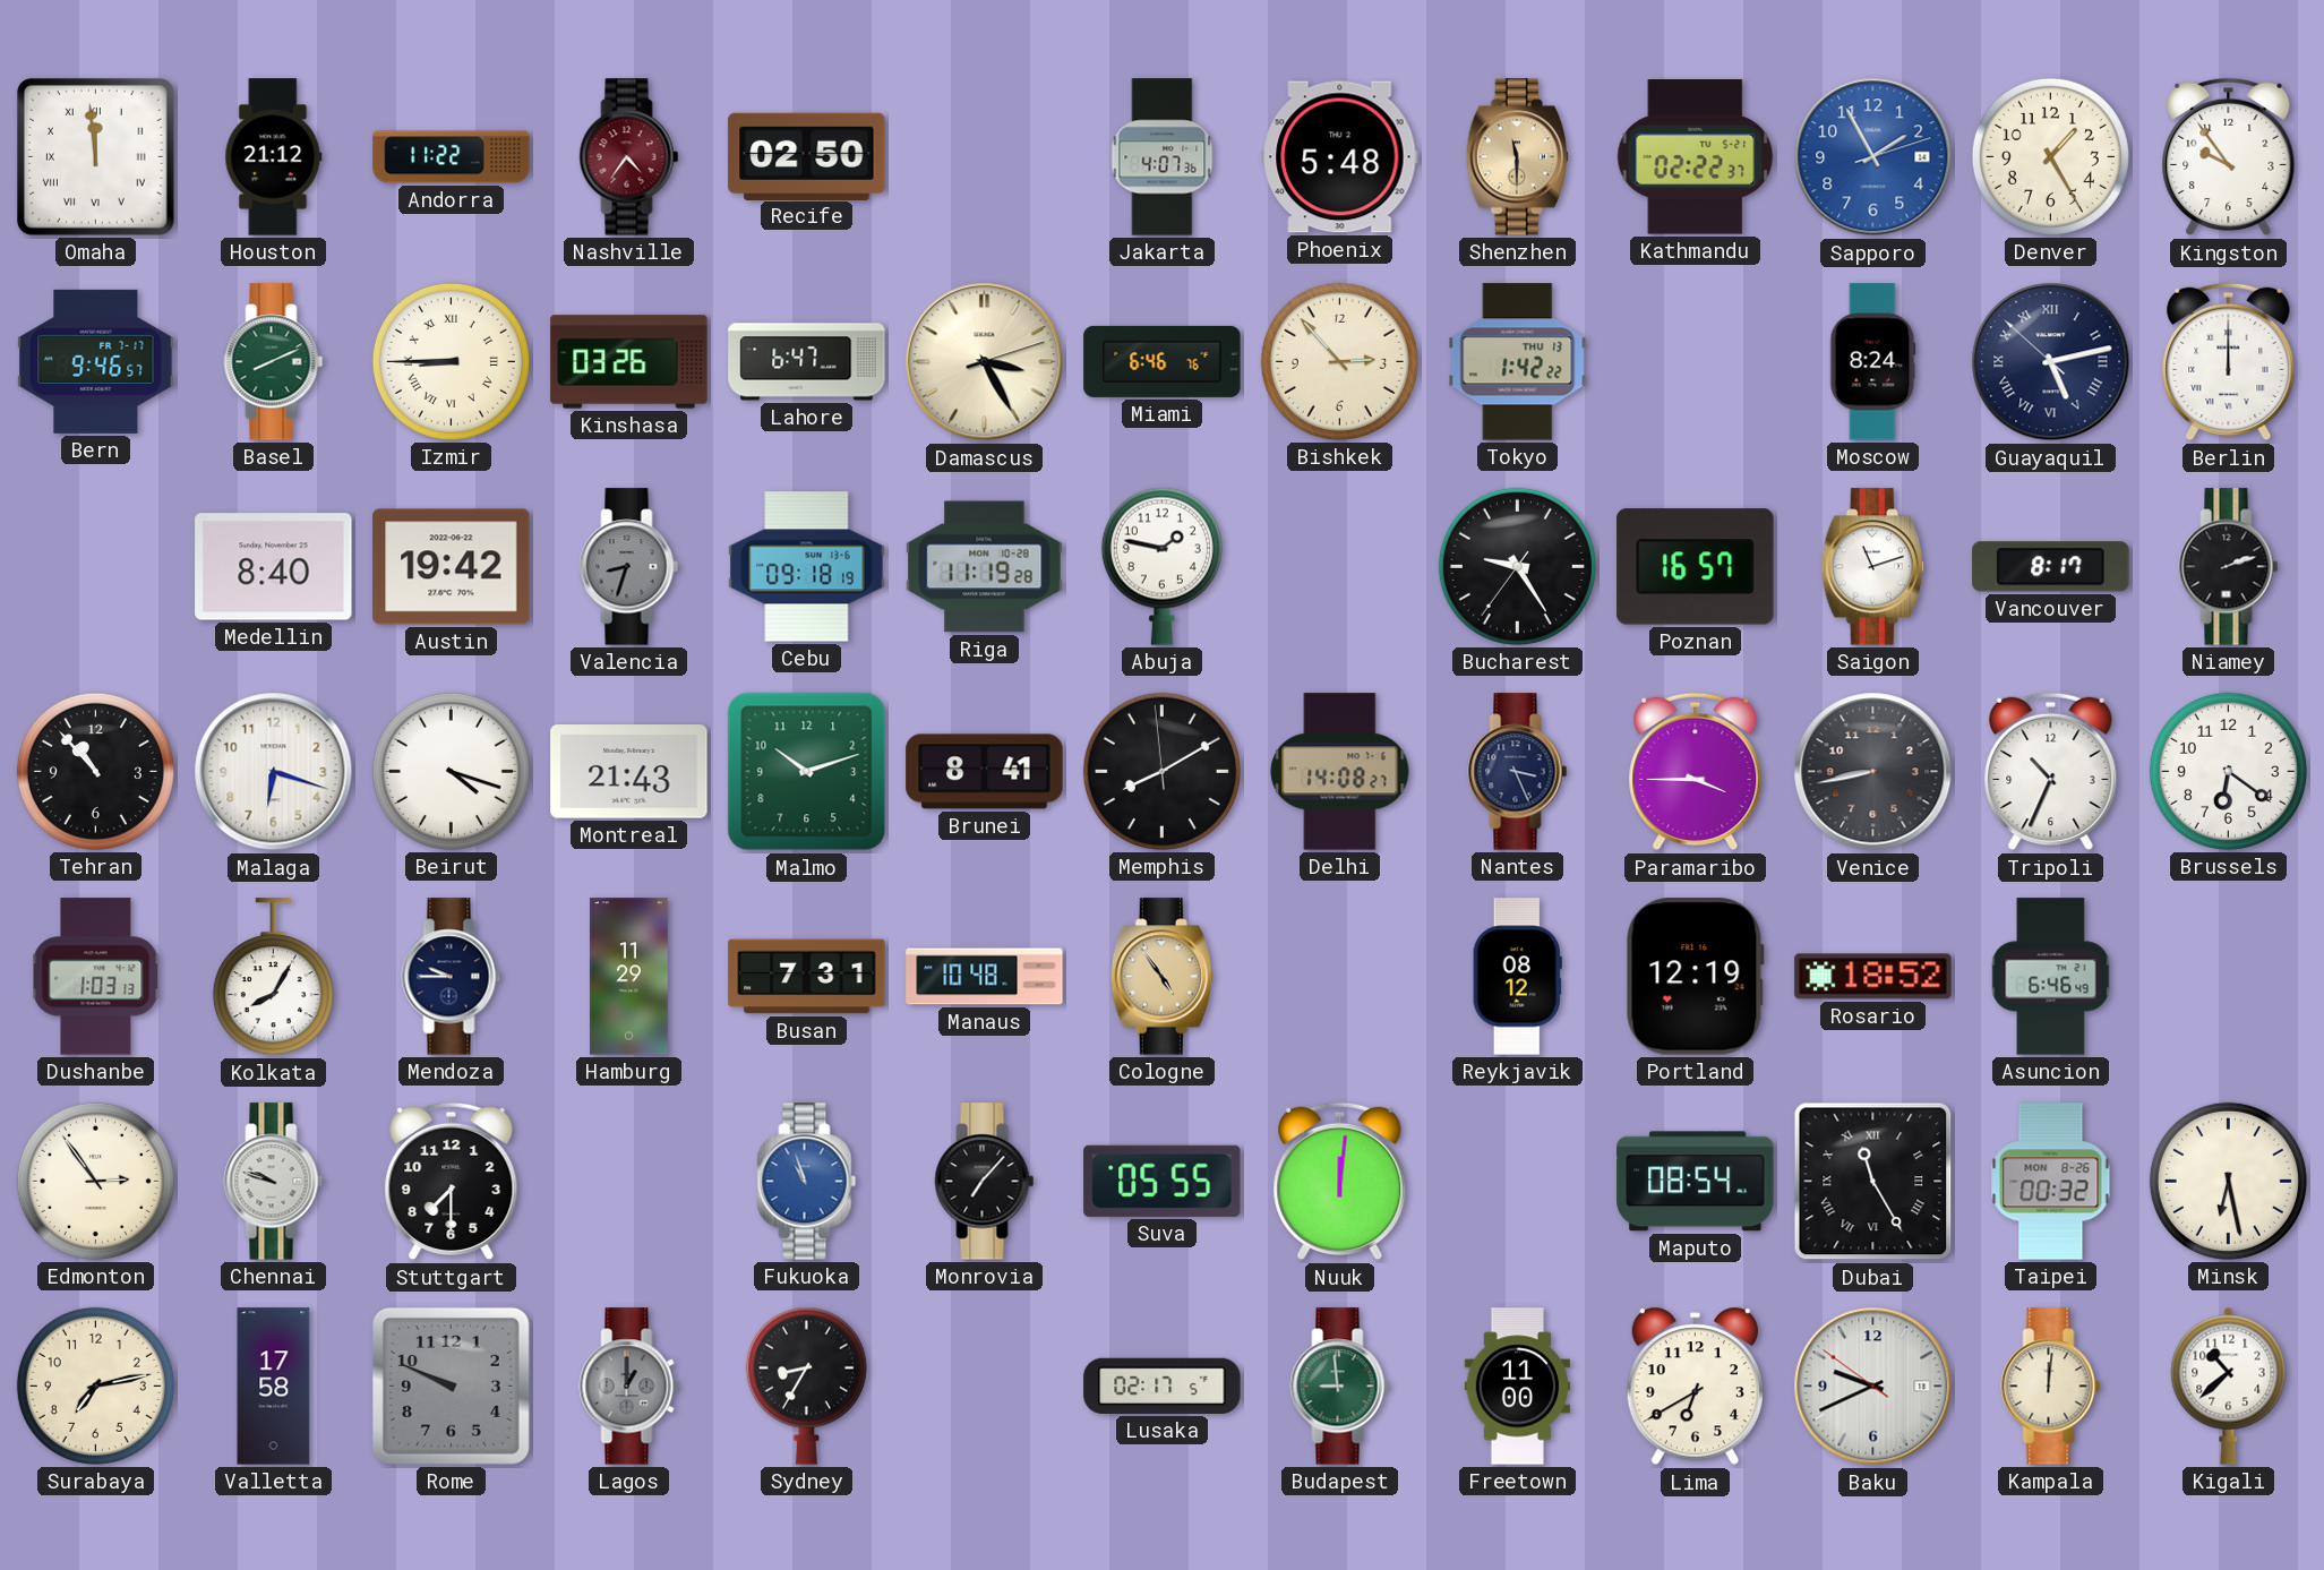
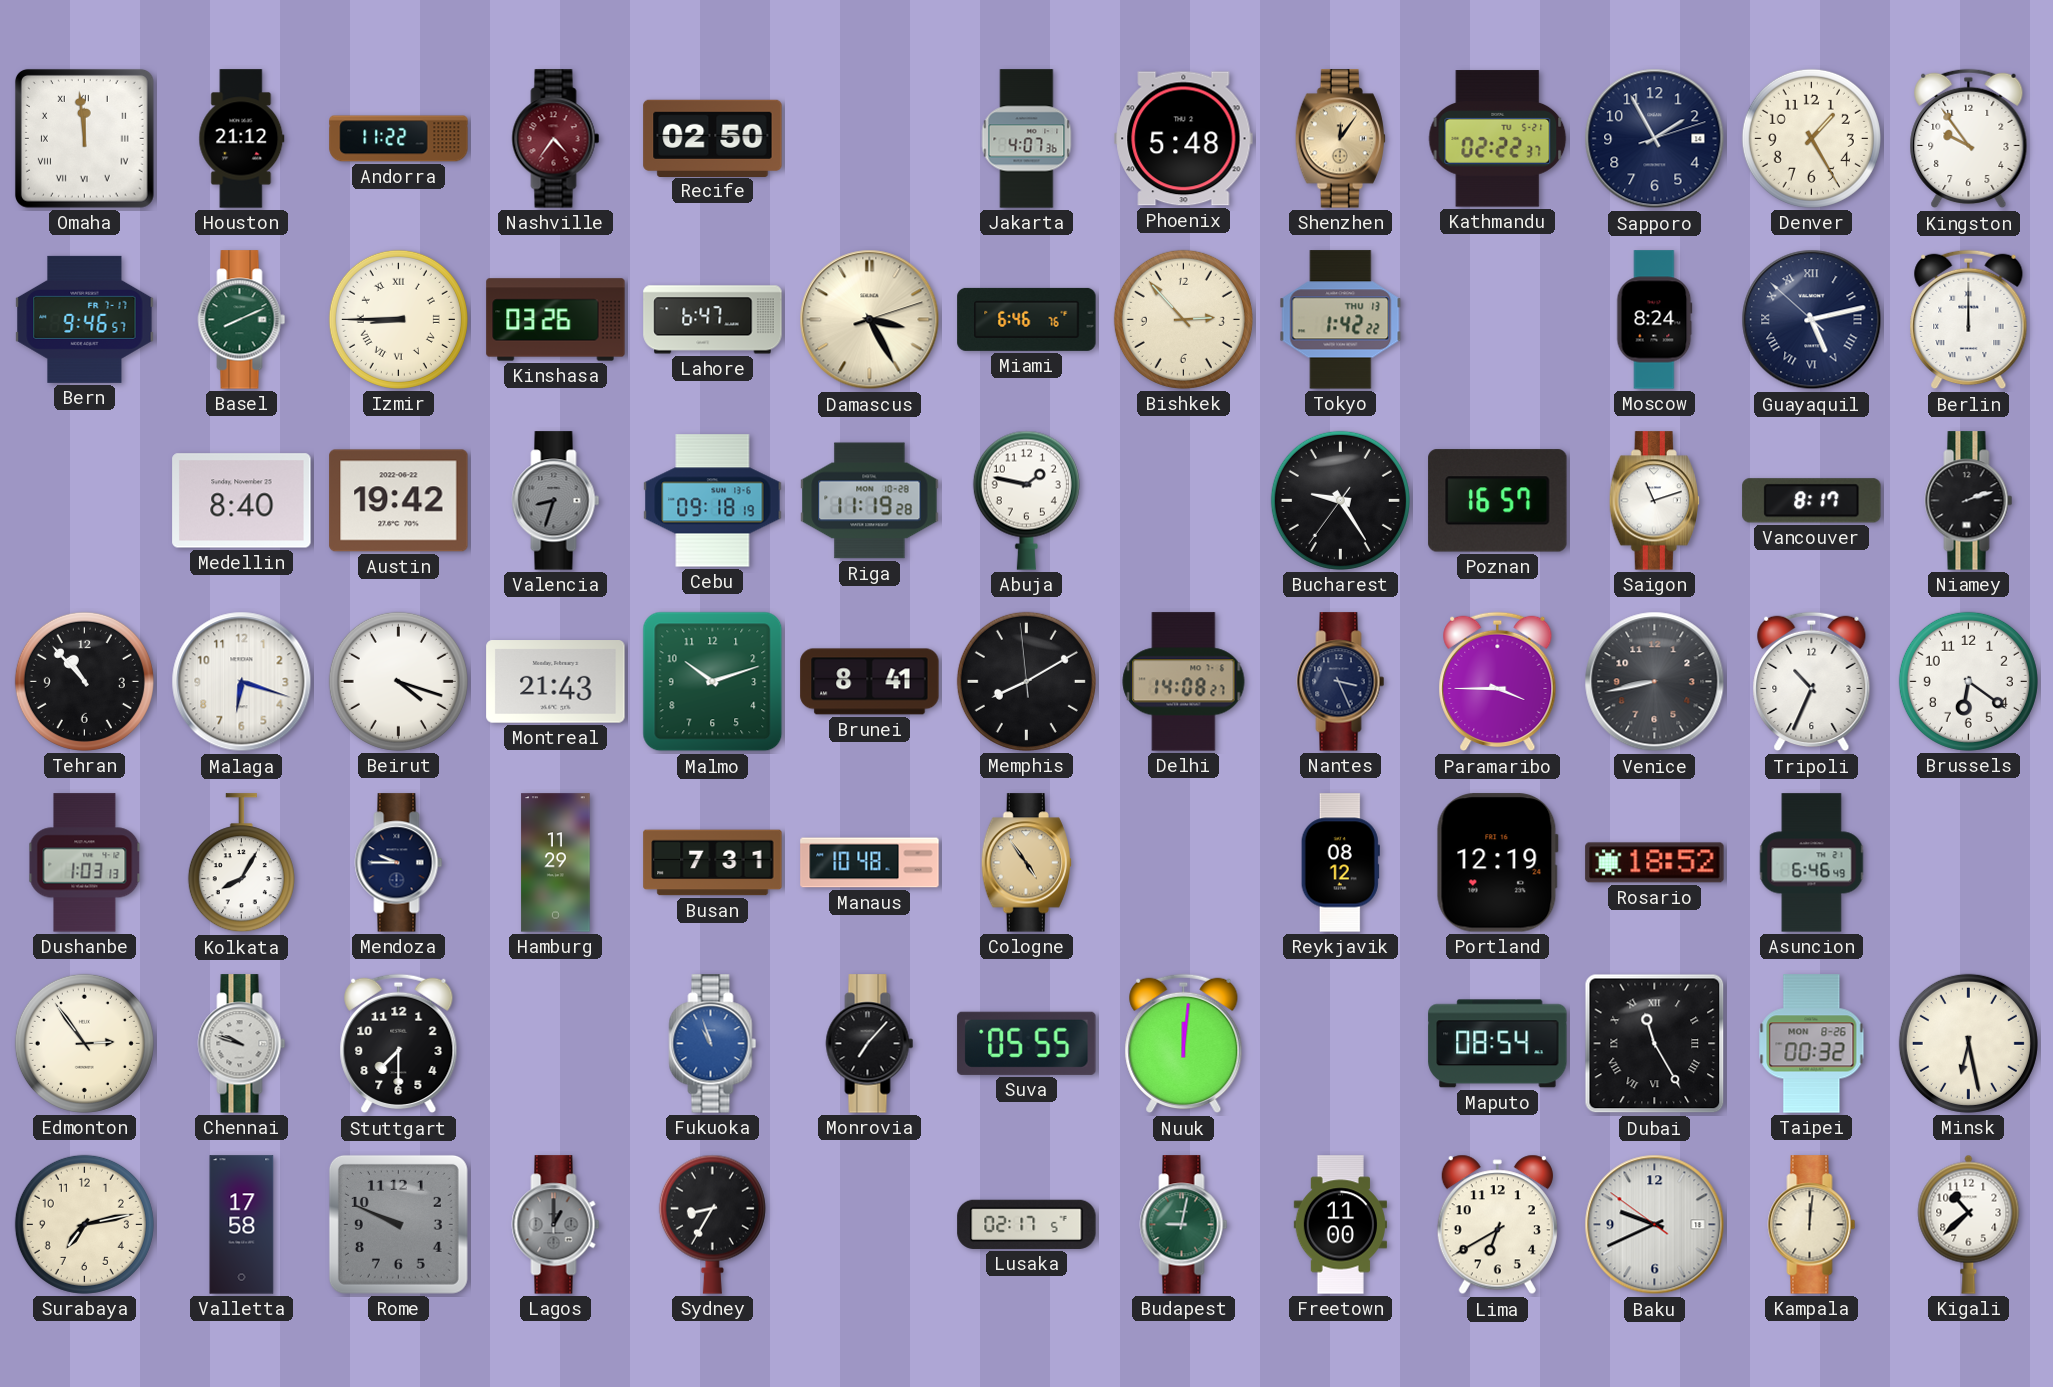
Shenzhen: 11:30 -> 12:06
Sapporo dial: blue -> navy
Budapest: 8:59 -> 9:02
